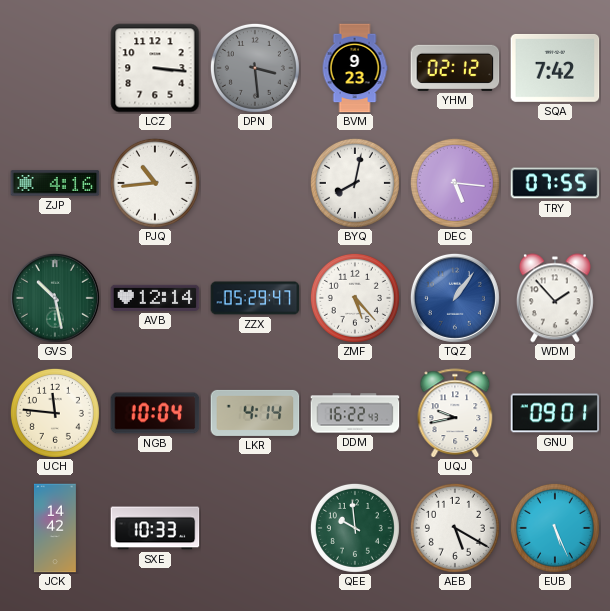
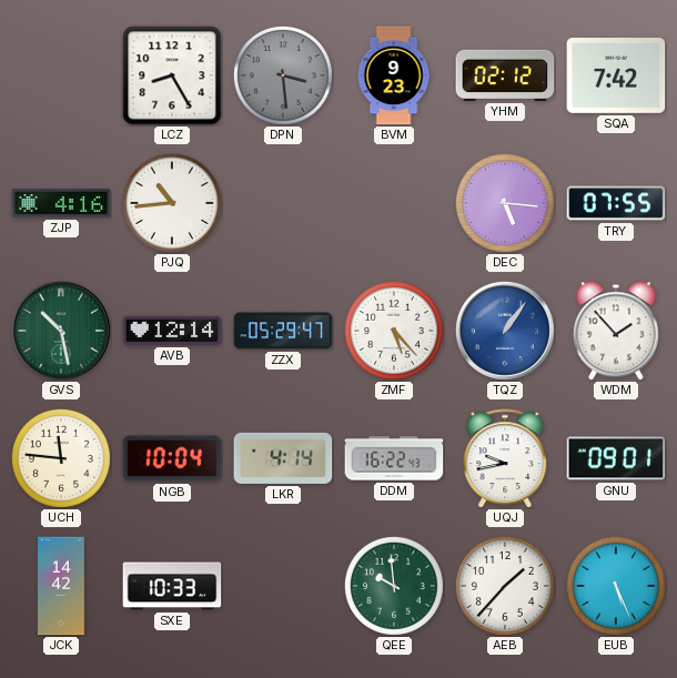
LCZ: 3:16 -> 8:25
BYQ: 8:02 -> none
AEB: 5:20 -> 1:37
